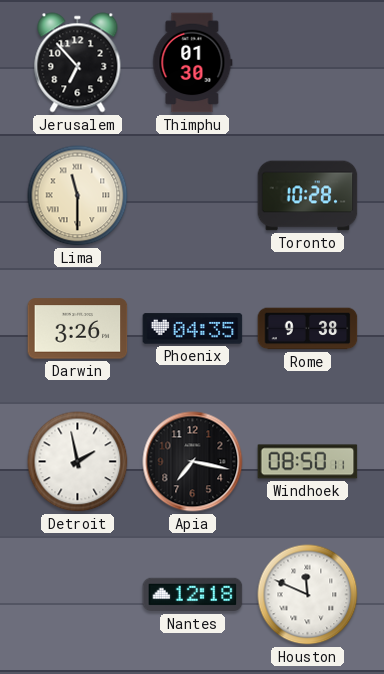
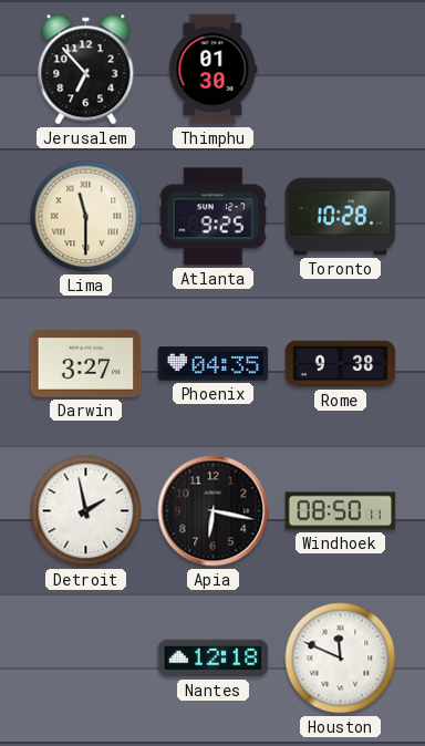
Atlanta: none -> 9:25
Darwin: 3:26 -> 3:27
Apia: 7:17 -> 6:17
